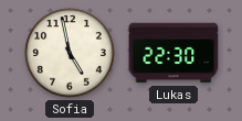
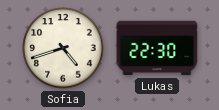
Sofia: 4:58 -> 4:42
